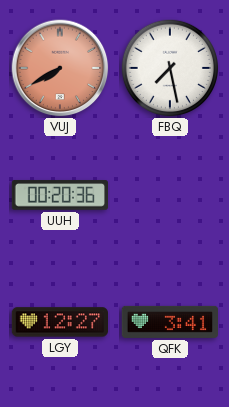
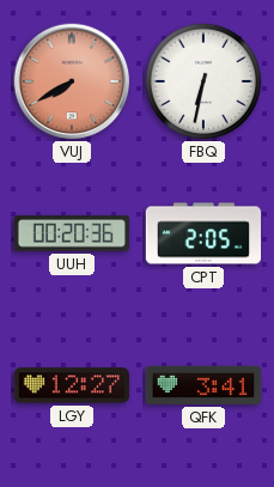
FBQ: 7:28 -> 6:32
CPT: none -> 2:05
